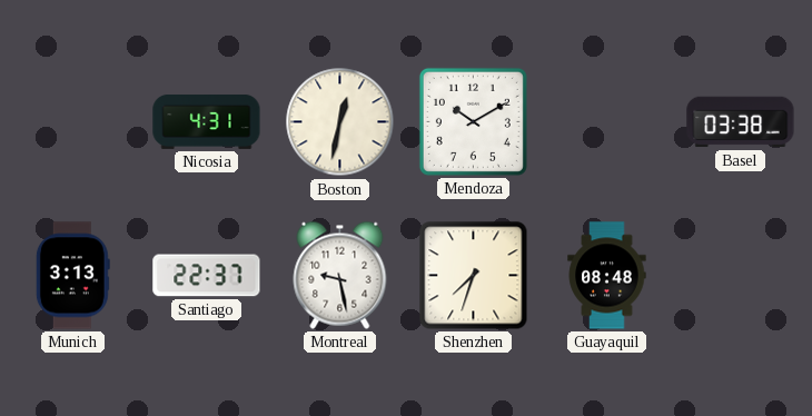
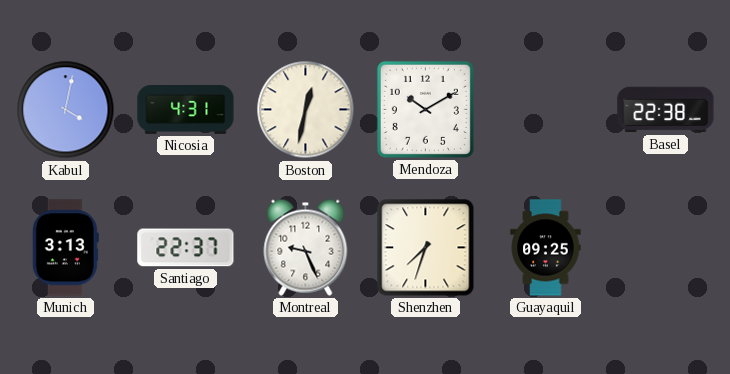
Kabul: none -> 4:02
Basel: 03:38 -> 22:38
Montreal: 9:28 -> 9:26
Guayaquil: 08:48 -> 09:25
